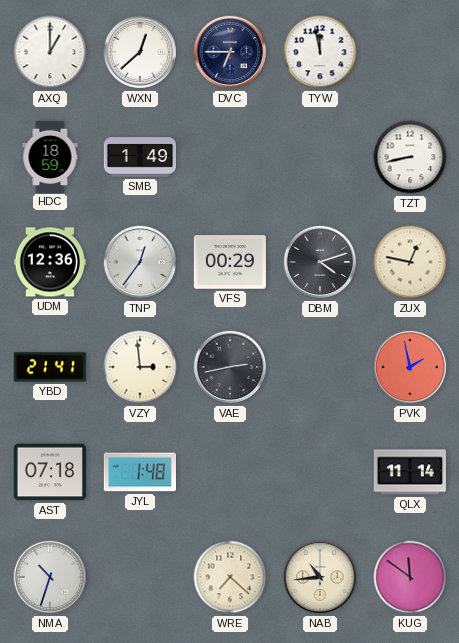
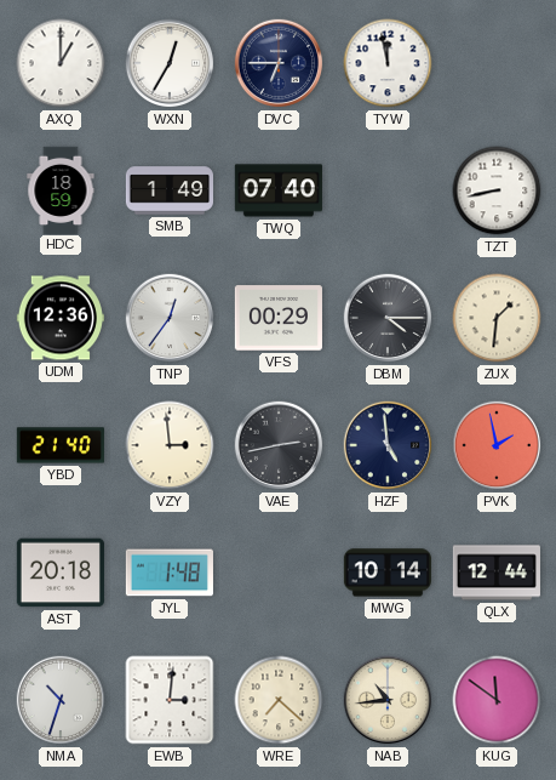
WXN: 12:38 -> 12:35
TWQ: none -> 07:40
DBM: 4:12 -> 4:15
ZUX: 12:47 -> 1:31
YBD: 21:41 -> 21:40
HZF: none -> 4:59
AST: 07:18 -> 20:18
MWG: none -> 10:14
QLX: 11:14 -> 12:44
EWB: none -> 3:01
